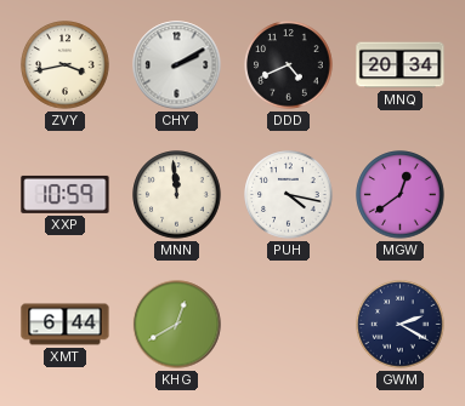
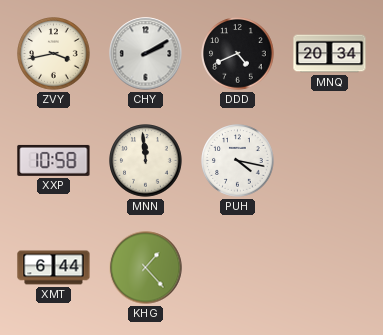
XXP: 10:59 -> 10:58
MGW: 12:39 -> none
KHG: 12:40 -> 1:23
GWM: 2:20 -> none
